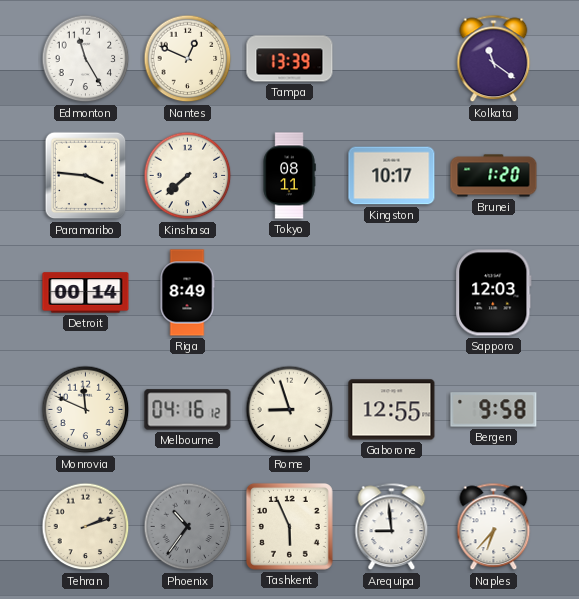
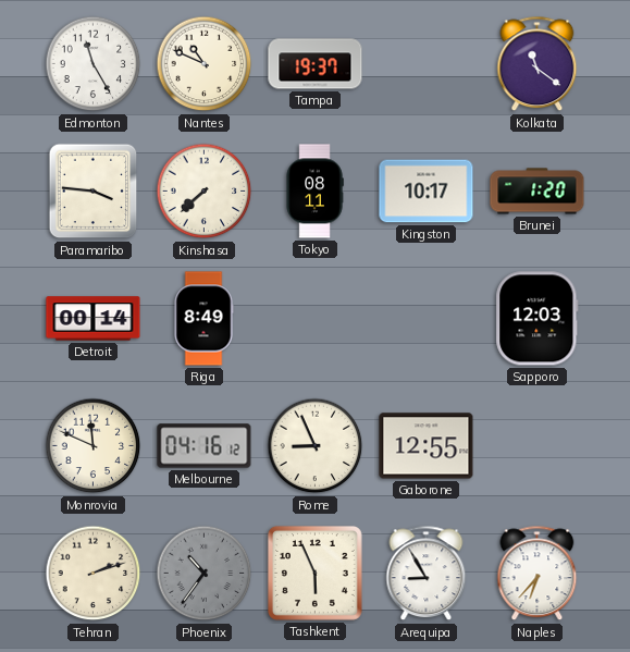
Nantes: 12:49 -> 10:49
Tampa: 13:39 -> 19:37
Rome: 8:57 -> 8:56
Bergen: 9:58 -> none
Arequipa: 8:59 -> 8:55
